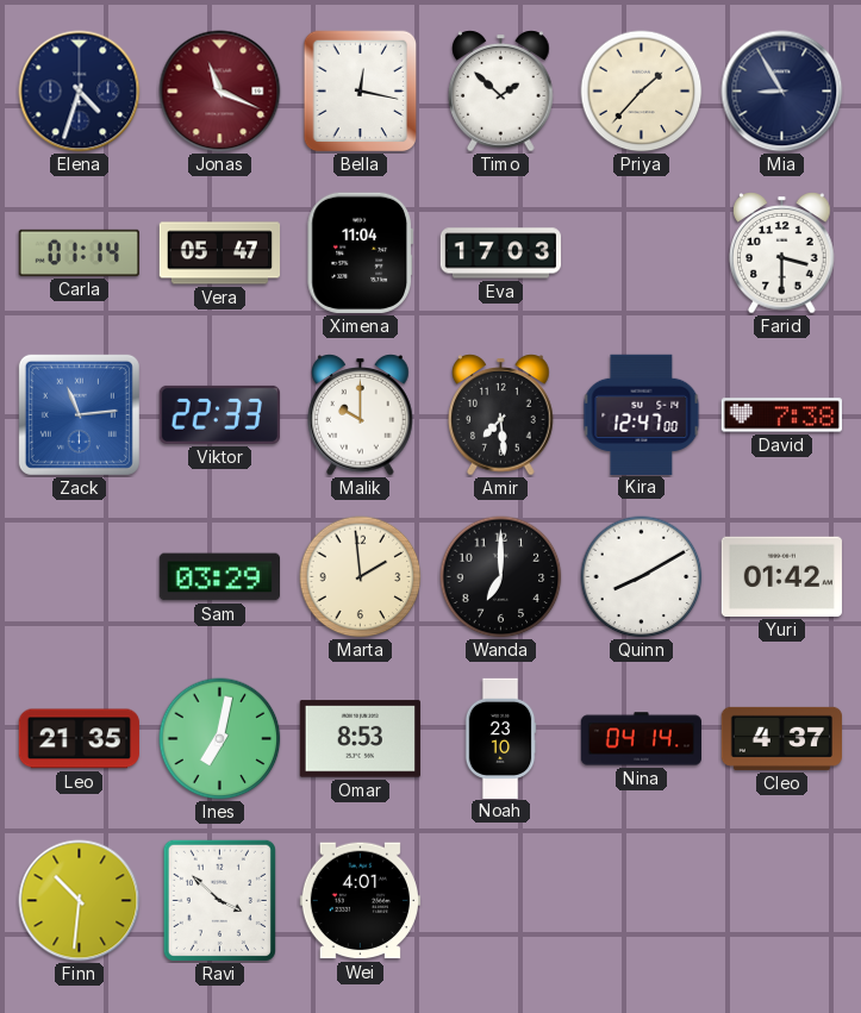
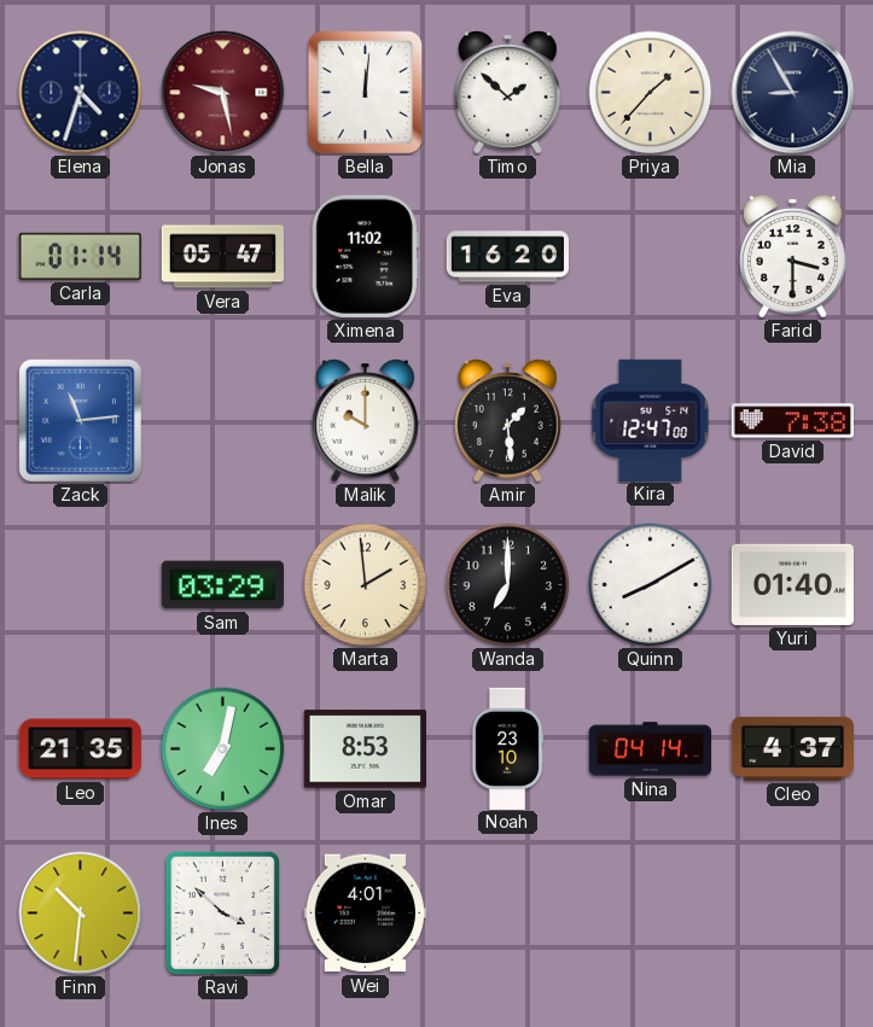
Jonas: 11:19 -> 9:28
Bella: 12:17 -> 12:01
Ximena: 11:04 -> 11:02
Eva: 17:03 -> 16:20
Viktor: 22:33 -> none
Amir: 7:29 -> 1:29
Yuri: 01:42 -> 01:40
